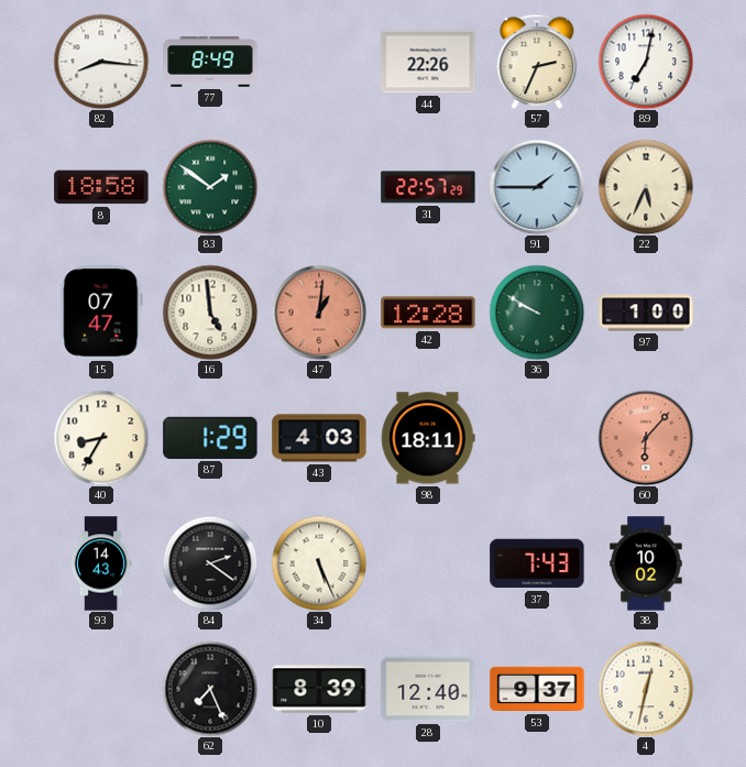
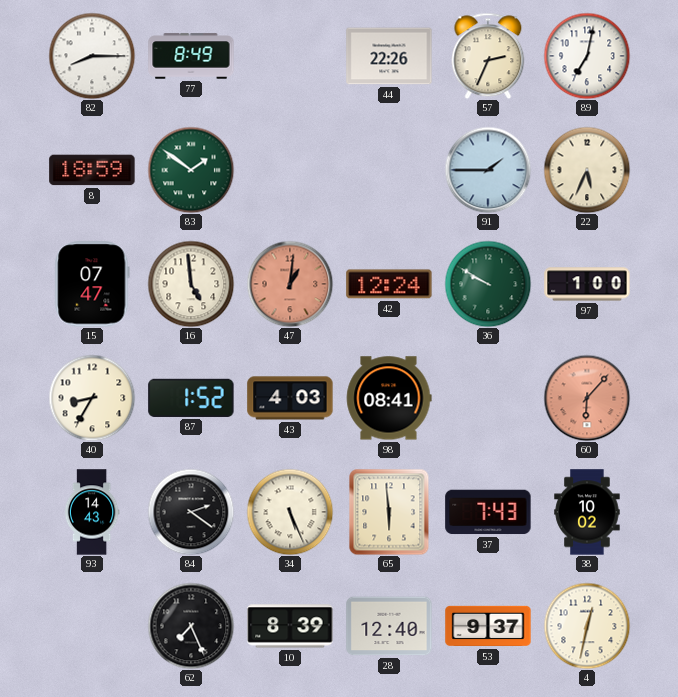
82: 8:16 -> 8:15
8: 18:58 -> 18:59
31: 22:57 -> none
42: 12:28 -> 12:24
87: 1:29 -> 1:52
98: 18:11 -> 08:41
65: none -> 5:59
